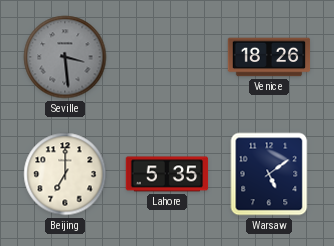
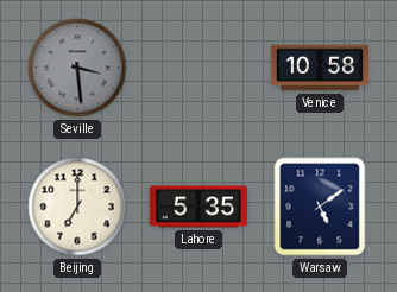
Venice: 18:26 -> 10:58
